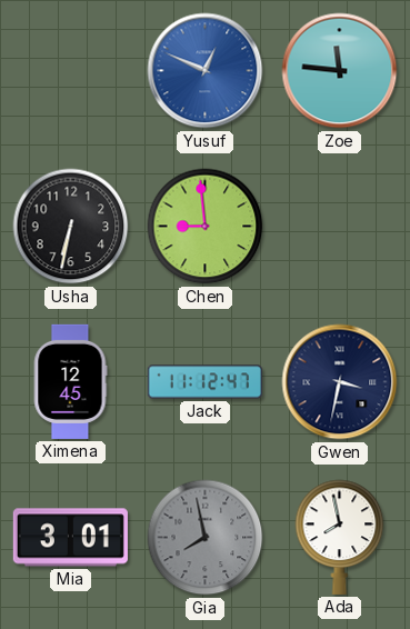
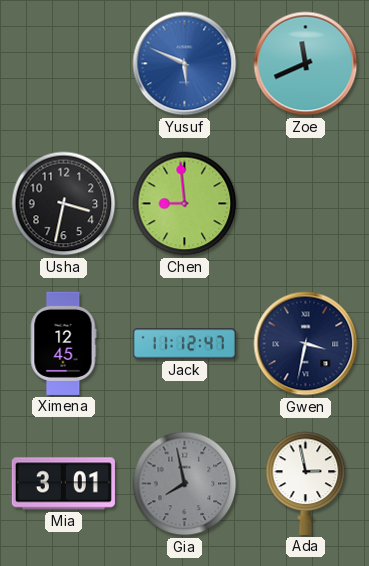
Yusuf: 12:49 -> 5:49
Zoe: 11:46 -> 11:41
Usha: 6:32 -> 3:32
Ada: 7:58 -> 2:58
